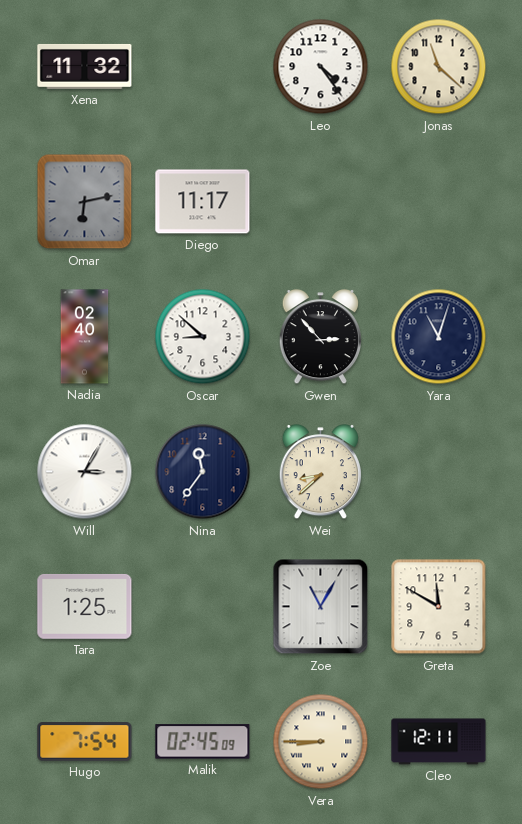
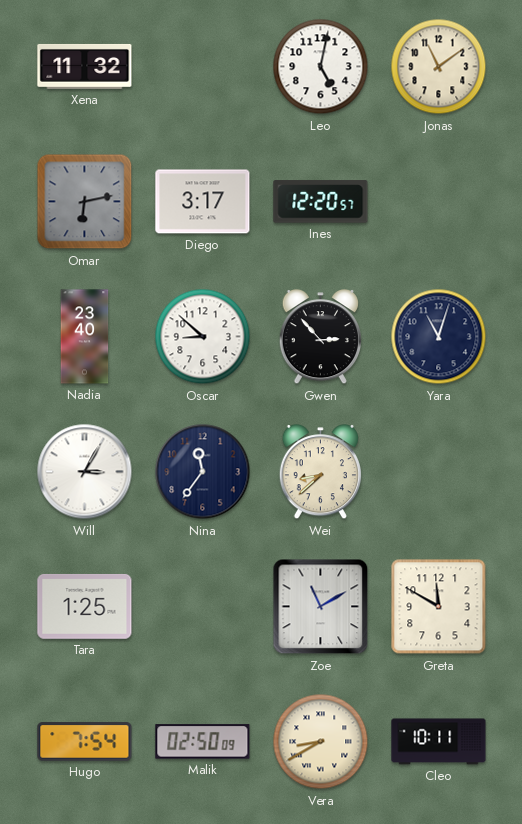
Leo: 4:24 -> 5:02
Jonas: 11:22 -> 11:09
Diego: 11:17 -> 3:17
Ines: none -> 12:20
Nadia: 02:40 -> 23:40
Zoe: 11:05 -> 11:10
Malik: 02:45 -> 02:50
Vera: 8:45 -> 8:40
Cleo: 12:11 -> 10:11
